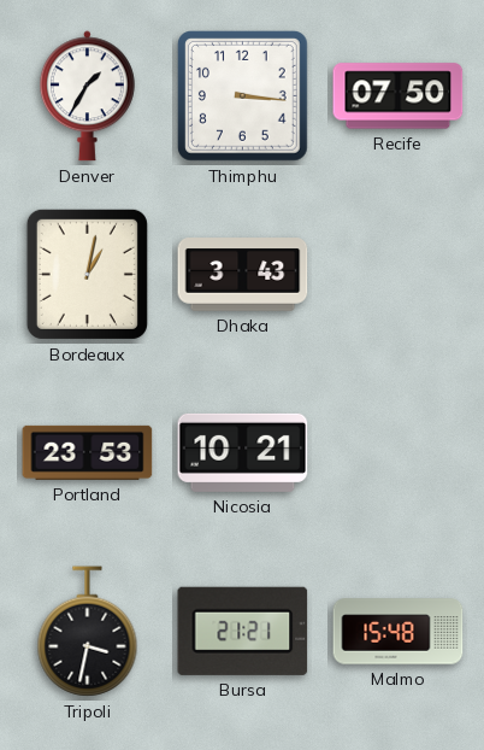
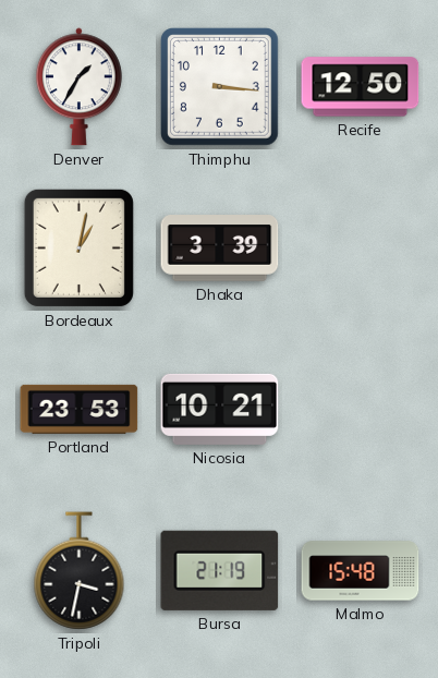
Recife: 07:50 -> 12:50
Dhaka: 3:43 -> 3:39
Bursa: 21:21 -> 21:19
